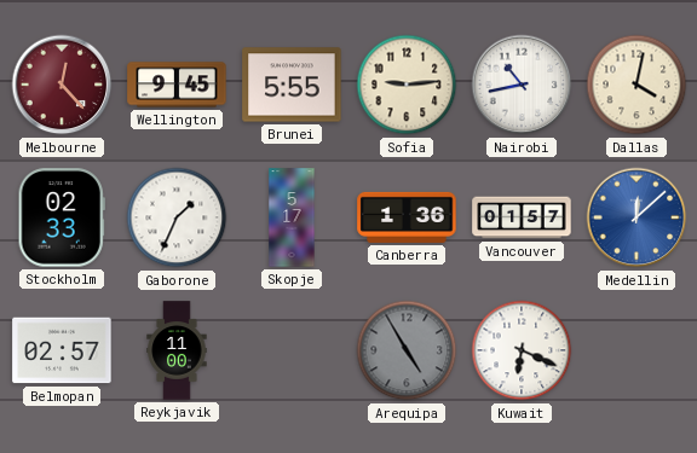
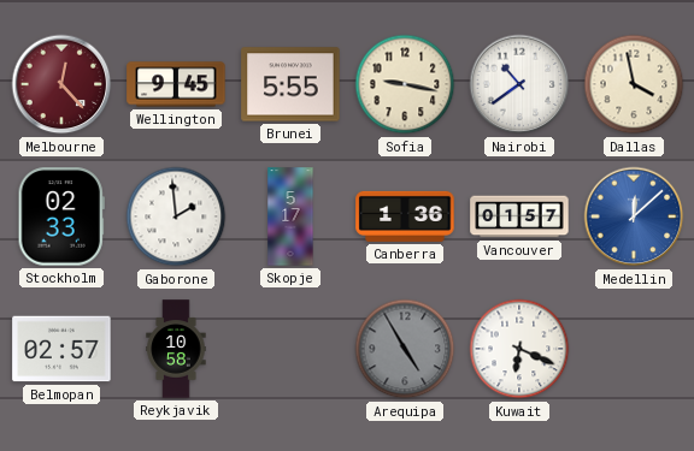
Sofia: 9:14 -> 9:17
Nairobi: 10:43 -> 10:39
Dallas: 4:02 -> 3:58
Gaborone: 1:34 -> 1:59
Reykjavik: 11:00 -> 10:58
